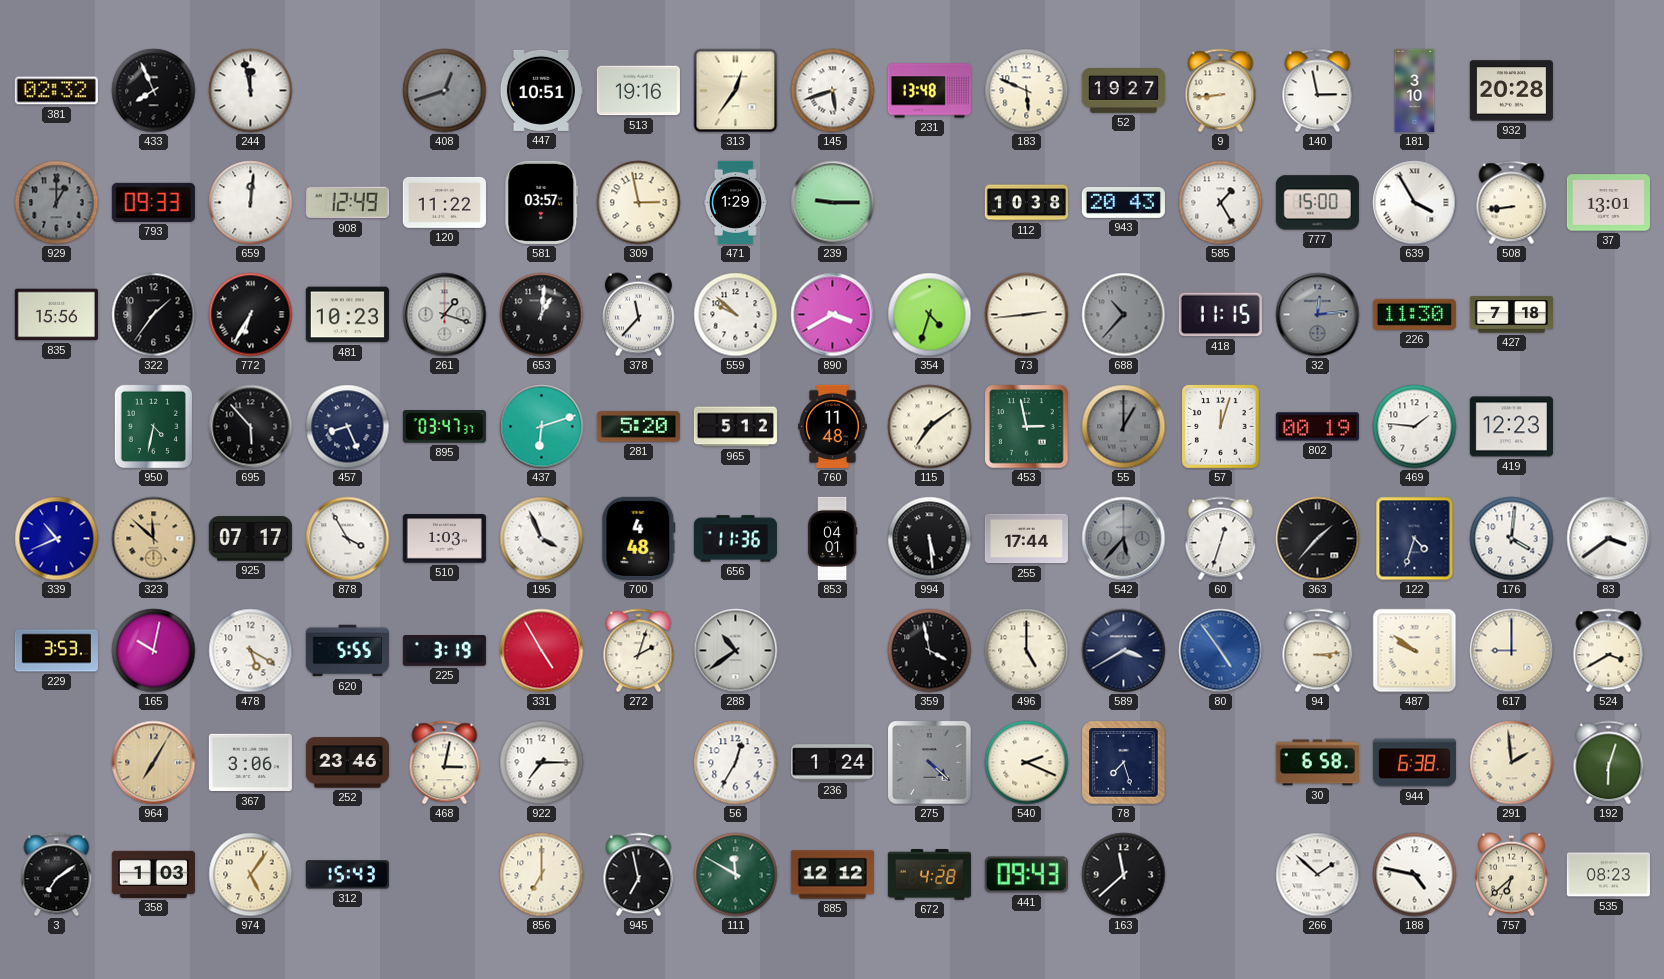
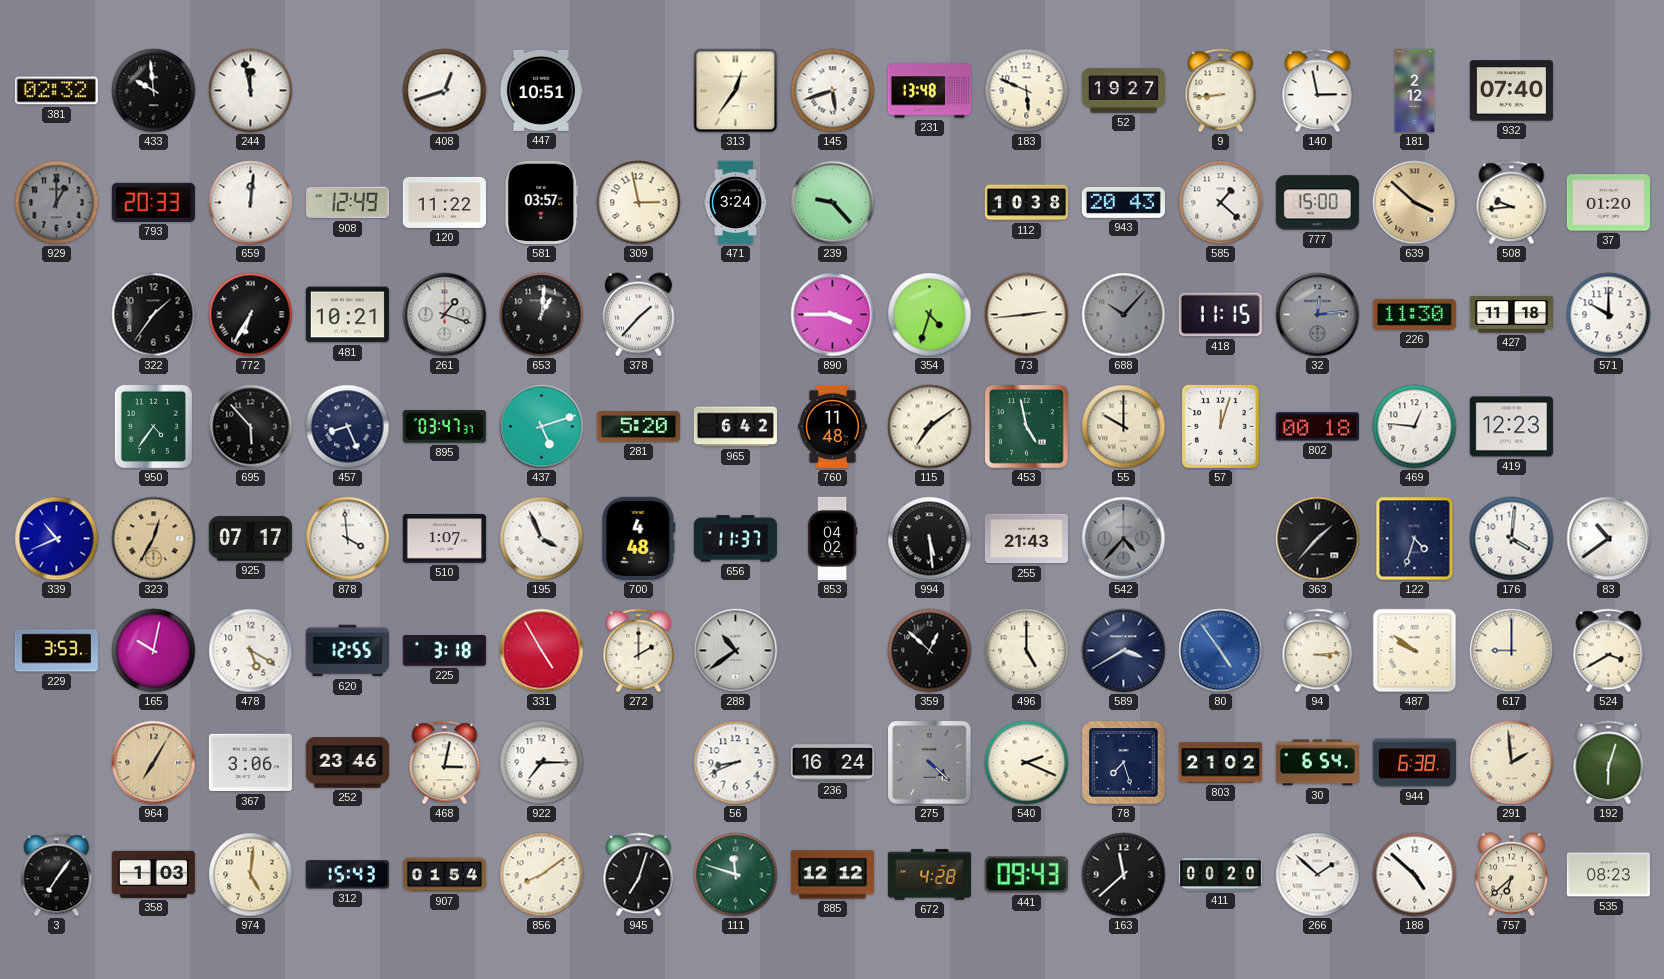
433: 7:56 -> 9:59
408 dial: grey -> white
513: 19:16 -> none
181: 3:10 -> 2:12
932: 20:28 -> 07:40
793: 09:33 -> 20:33
471: 1:29 -> 3:24
239: 9:15 -> 9:23
585: 1:25 -> 1:22
639: 3:55 -> 3:52
639 dial: white -> champagne
508: 8:44 -> 9:44
37: 13:01 -> 01:20
835: 15:56 -> none
481: 10:23 -> 10:21
378: 11:37 -> 1:37
559: 9:52 -> none
890: 3:40 -> 3:45
688: 10:37 -> 10:07
427: 7:18 -> 11:18
571: none -> 10:00
950: 4:32 -> 4:36
437: 6:12 -> 5:12
965: 5:12 -> 6:42
453: 2:58 -> 4:58
55: 1:00 -> 10:00
55 dial: grey -> cream
802: 00:19 -> 00:18
469: 1:46 -> 12:46
323: 11:52 -> 12:35
878: 3:55 -> 3:59
510: 1:03 -> 1:07
656: 11:36 -> 11:37
853: 04:01 -> 04:02
255: 17:44 -> 21:43
542: 5:37 -> 4:37
60: 12:33 -> none
83: 3:39 -> 10:39
620: 5:55 -> 12:55
225: 3:19 -> 3:18
272: 2:03 -> 2:00
359: 3:58 -> 12:52
56: 12:35 -> 8:41
236: 1:24 -> 16:24
803: none -> 21:02
30: 6:58 -> 6:54
3: 7:09 -> 7:06
974: 5:06 -> 5:01
907: none -> 01:54
856: 7:00 -> 8:09
945: 6:58 -> 7:03
111: 11:50 -> 11:48
411: none -> 00:20
188: 4:47 -> 4:52
